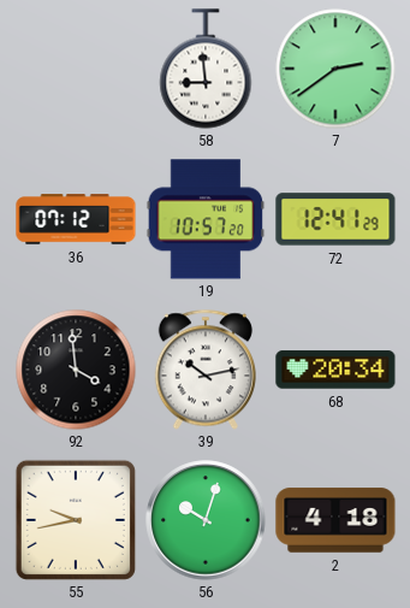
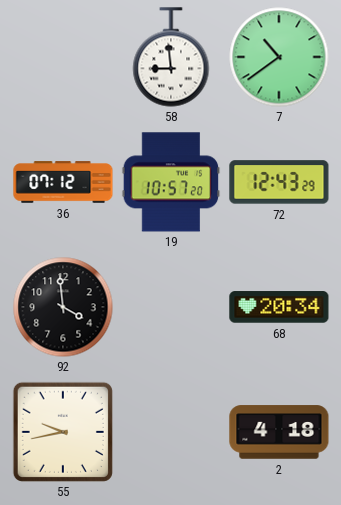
7: 2:39 -> 10:39
72: 12:41 -> 12:43
39: 10:13 -> none
56: 10:03 -> none
